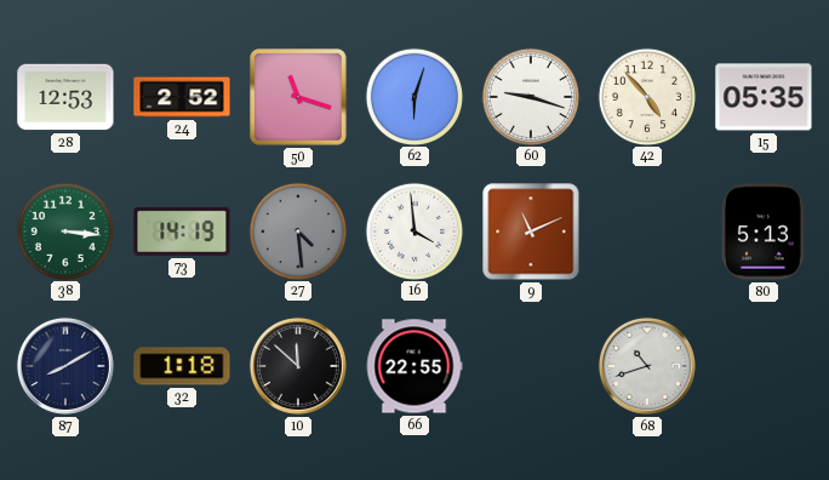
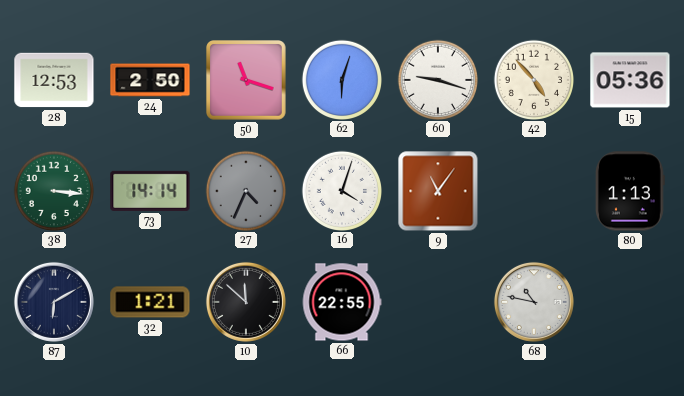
24: 2:52 -> 2:50
15: 05:35 -> 05:36
73: 14:19 -> 14:14
27: 4:29 -> 4:34
16: 3:59 -> 4:03
9: 11:11 -> 11:06
80: 5:13 -> 1:13
87: 8:10 -> 6:10
32: 1:18 -> 1:21
68: 10:42 -> 10:47
